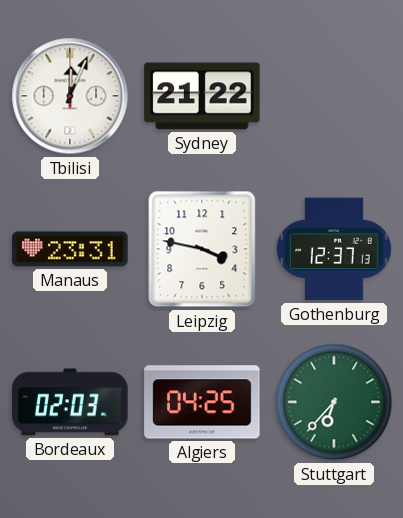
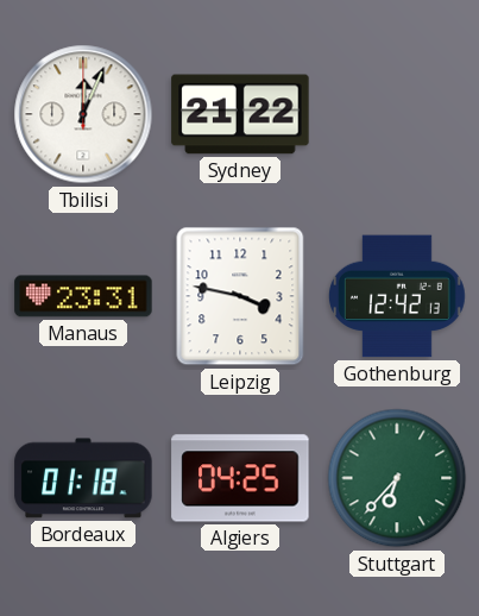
Gothenburg: 12:37 -> 12:42
Bordeaux: 02:03 -> 01:18
